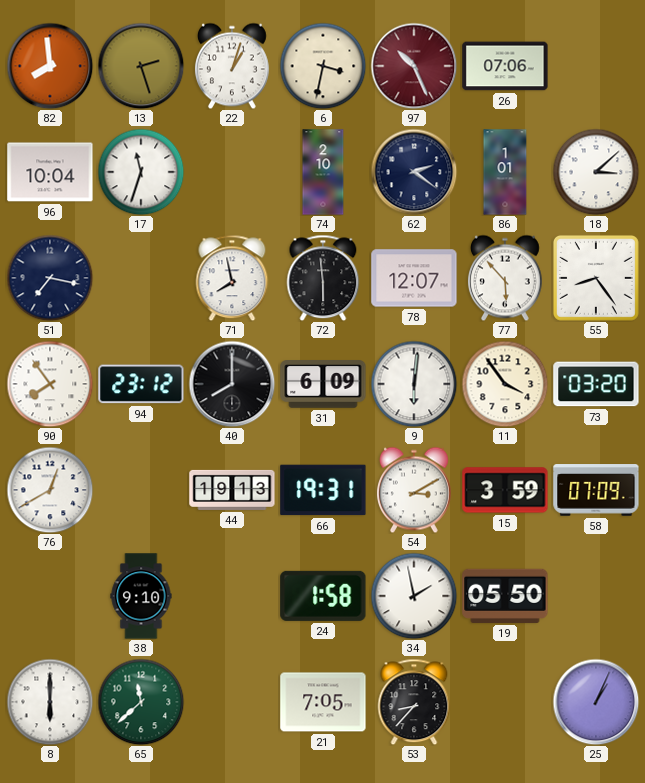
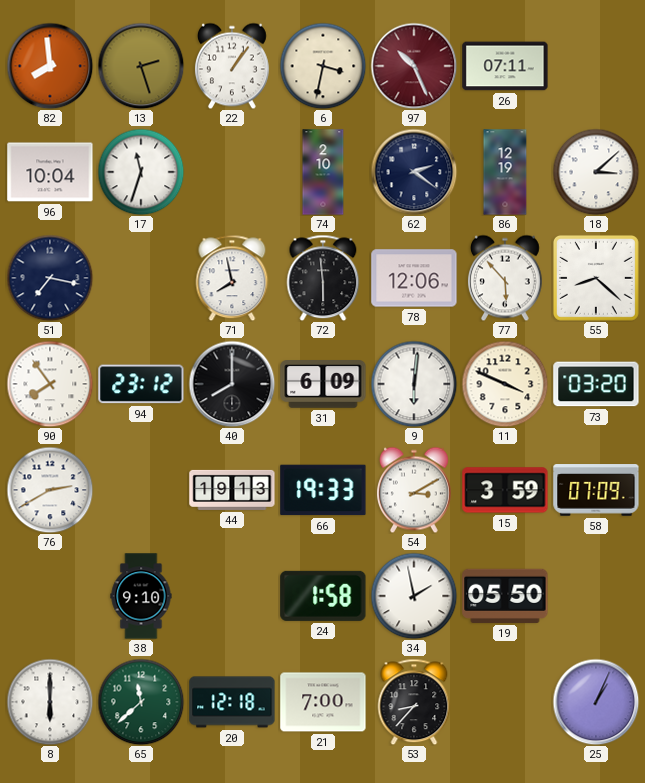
22: 1:03 -> 1:06
26: 07:06 -> 07:11
86: 1:01 -> 12:19
78: 12:07 -> 12:06
55: 8:24 -> 8:22
11: 3:54 -> 3:49
76: 12:40 -> 2:40
66: 19:31 -> 19:33
20: none -> 12:18
21: 7:05 -> 7:00
